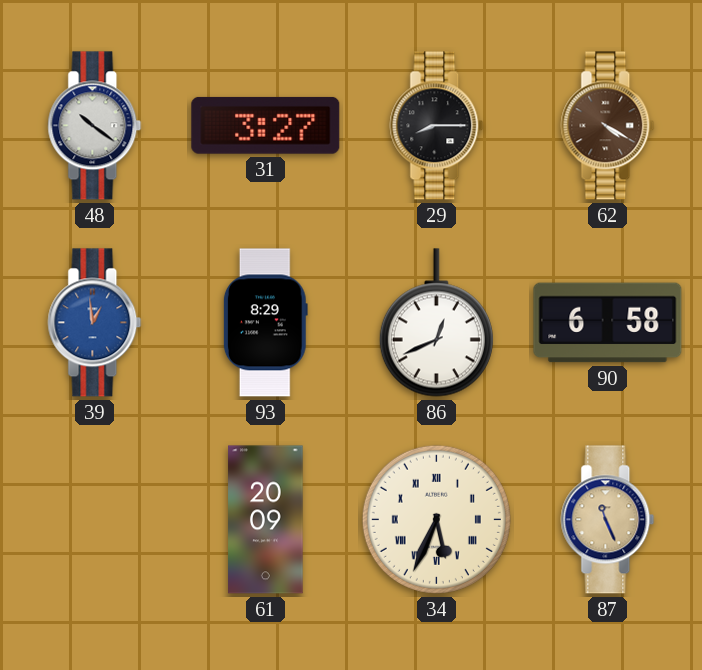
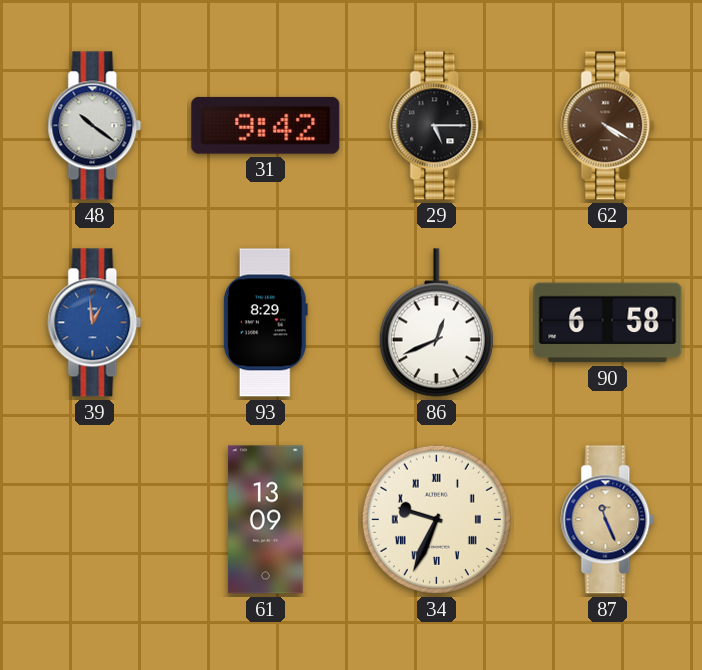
31: 3:27 -> 9:42
29: 8:15 -> 5:15
61: 20:09 -> 13:09
34: 5:34 -> 9:34
